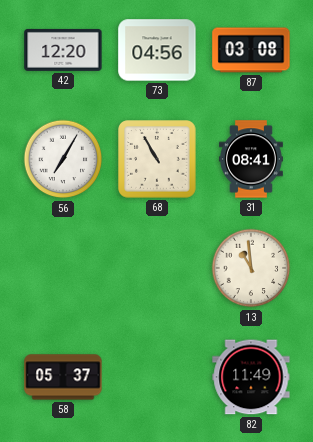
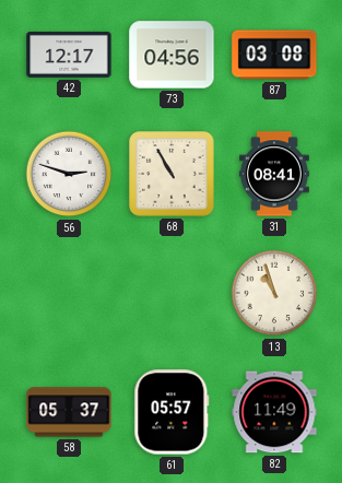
42: 12:20 -> 12:17
56: 7:05 -> 2:48
13: 10:59 -> 10:57
61: none -> 05:57
